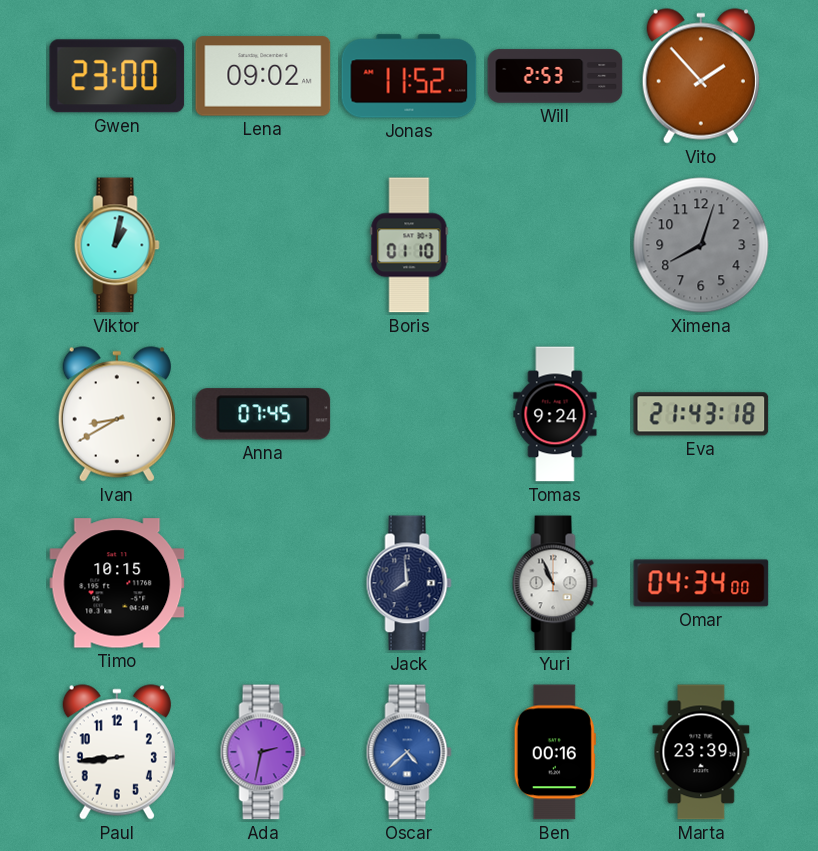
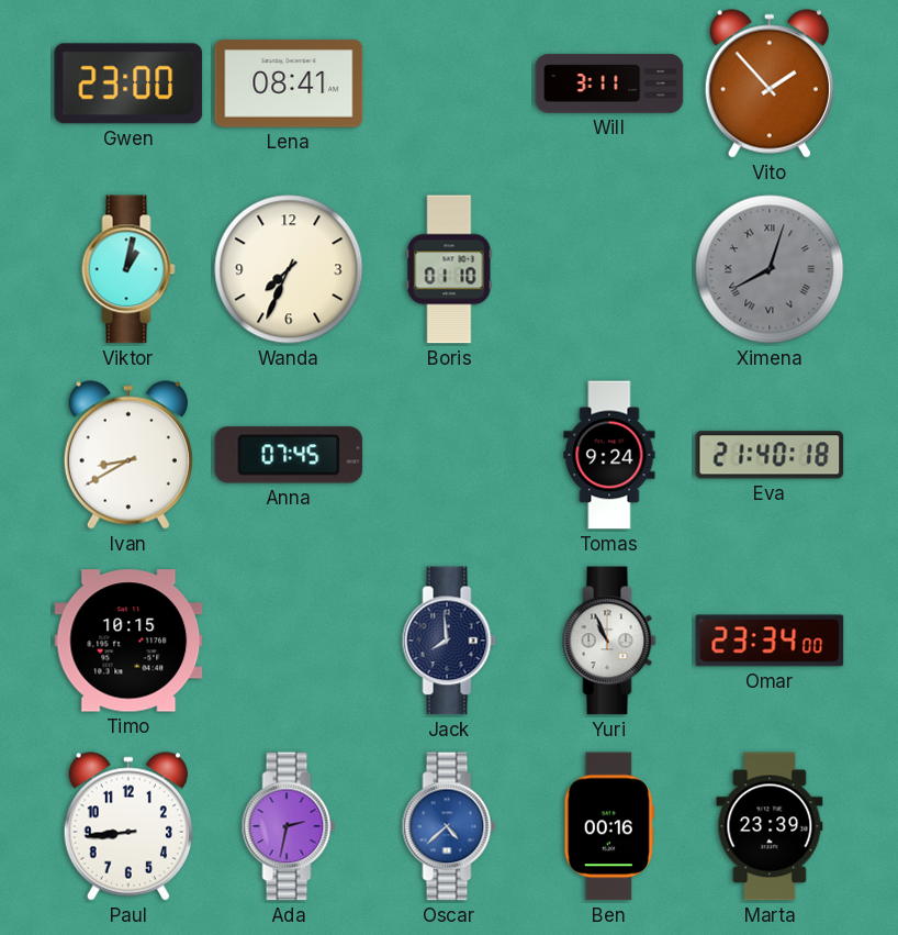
Lena: 09:02 -> 08:41
Jonas: 11:52 -> none
Will: 2:53 -> 3:11
Wanda: none -> 7:34
Ximena numerals: Arabic -> Roman
Eva: 21:43 -> 21:40
Omar: 04:34 -> 23:34
